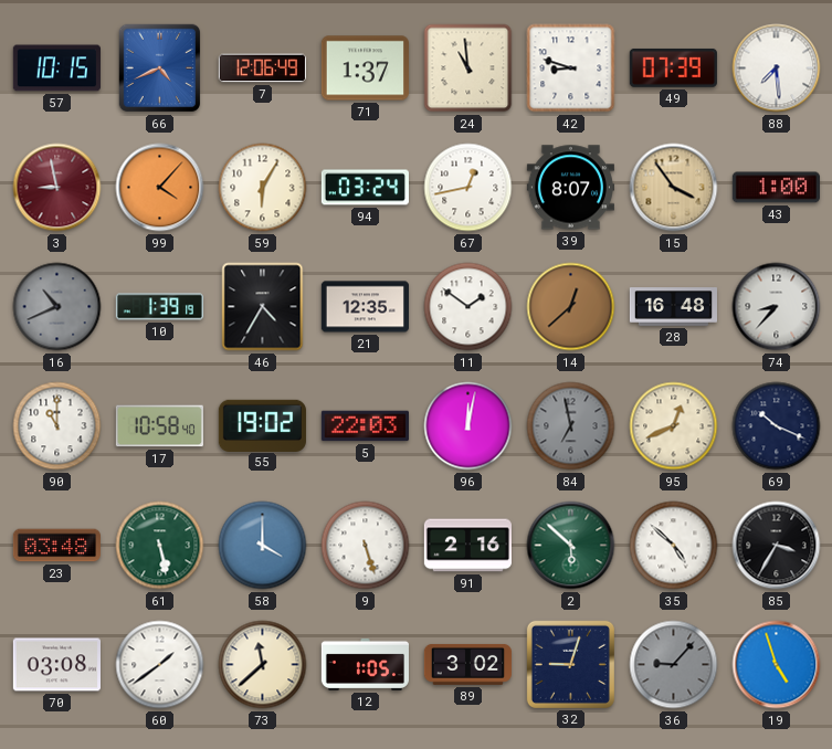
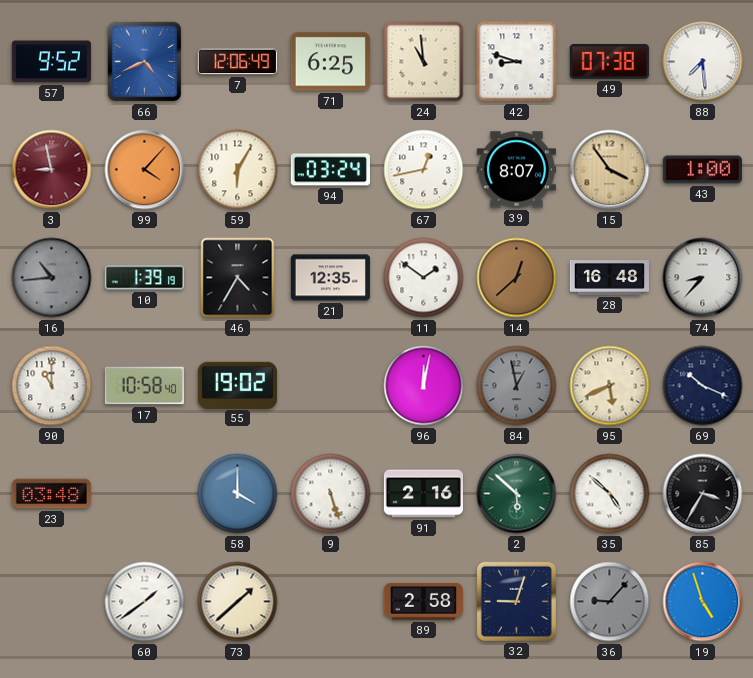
57: 10:15 -> 9:52
71: 1:37 -> 6:25
49: 07:39 -> 07:38
16: 10:41 -> 10:44
5: 22:03 -> none
84: 6:58 -> 12:58
95: 12:41 -> 5:41
61: 5:28 -> none
70: 03:08 -> none
73: 11:38 -> 1:38
12: 1:05 -> none
89: 3:02 -> 2:58
